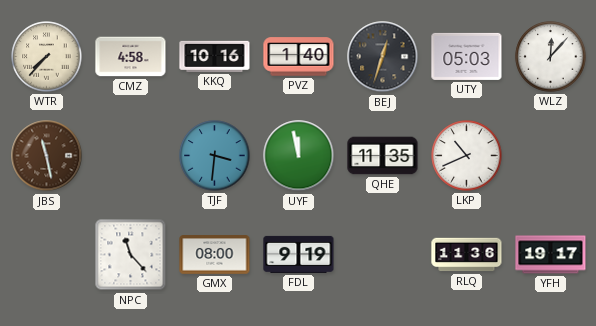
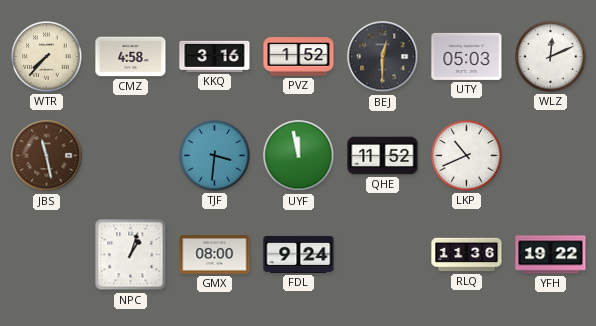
KKQ: 10:16 -> 3:16
PVZ: 1:40 -> 1:52
BEJ: 12:33 -> 12:30
WLZ: 12:07 -> 12:11
QHE: 11:35 -> 11:52
NPC: 11:23 -> 1:03
FDL: 9:19 -> 9:24
YFH: 19:17 -> 19:22
